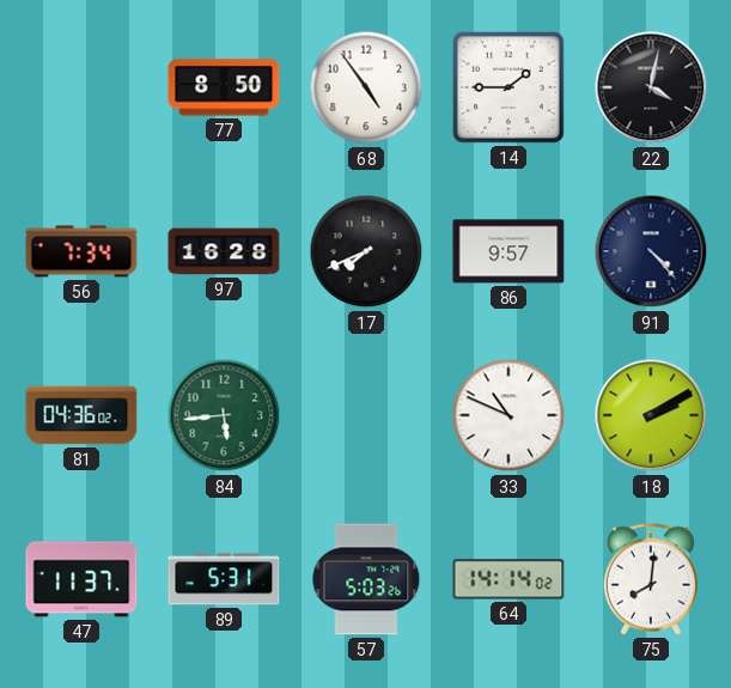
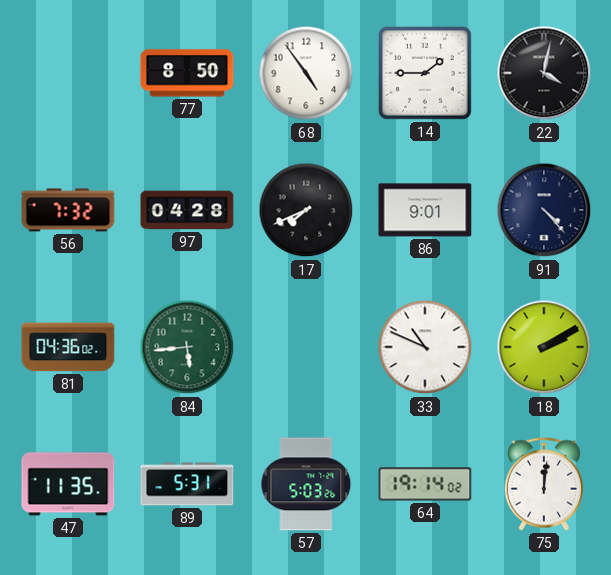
56: 7:34 -> 7:32
97: 16:28 -> 04:28
86: 9:57 -> 9:01
47: 11:37 -> 11:35
64: 14:14 -> 19:14
75: 8:01 -> 12:01
